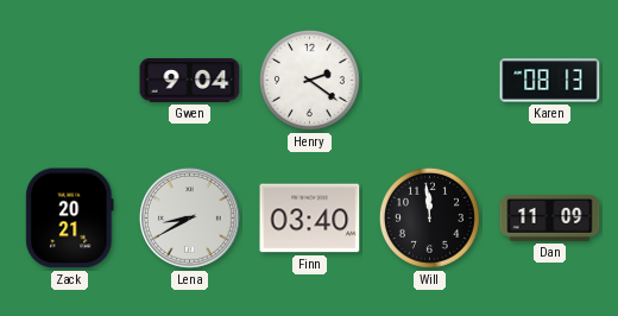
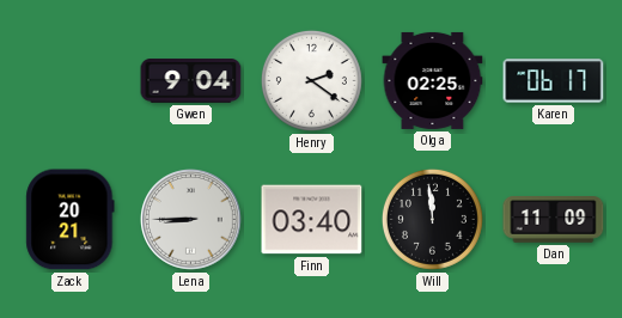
Olga: none -> 02:25
Karen: 08:13 -> 06:17
Lena: 8:40 -> 8:45
